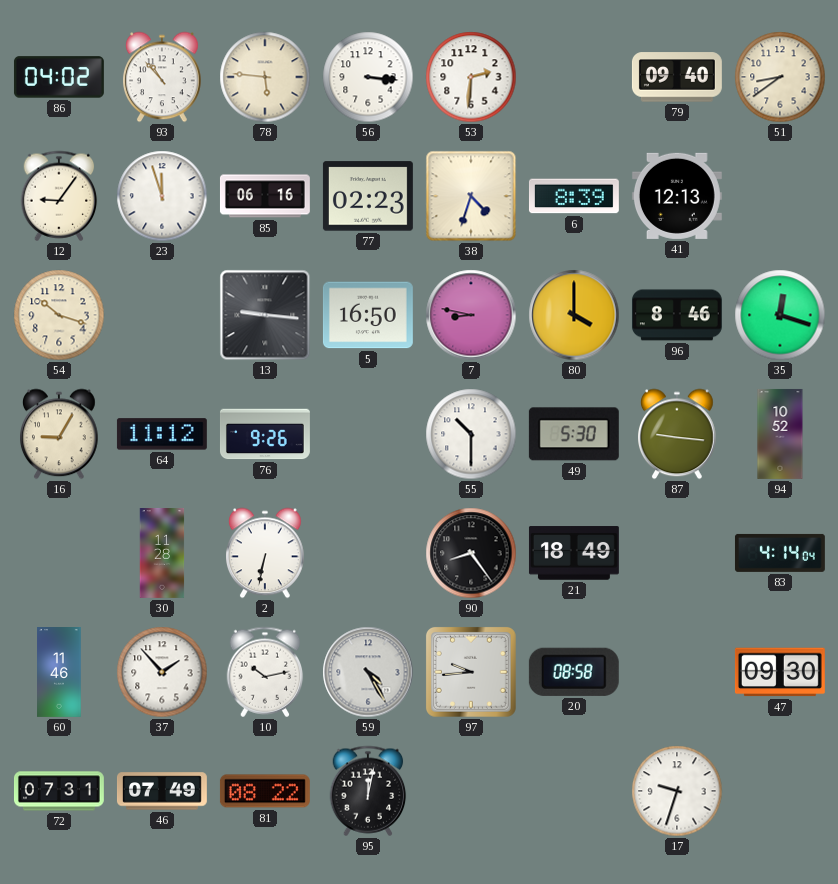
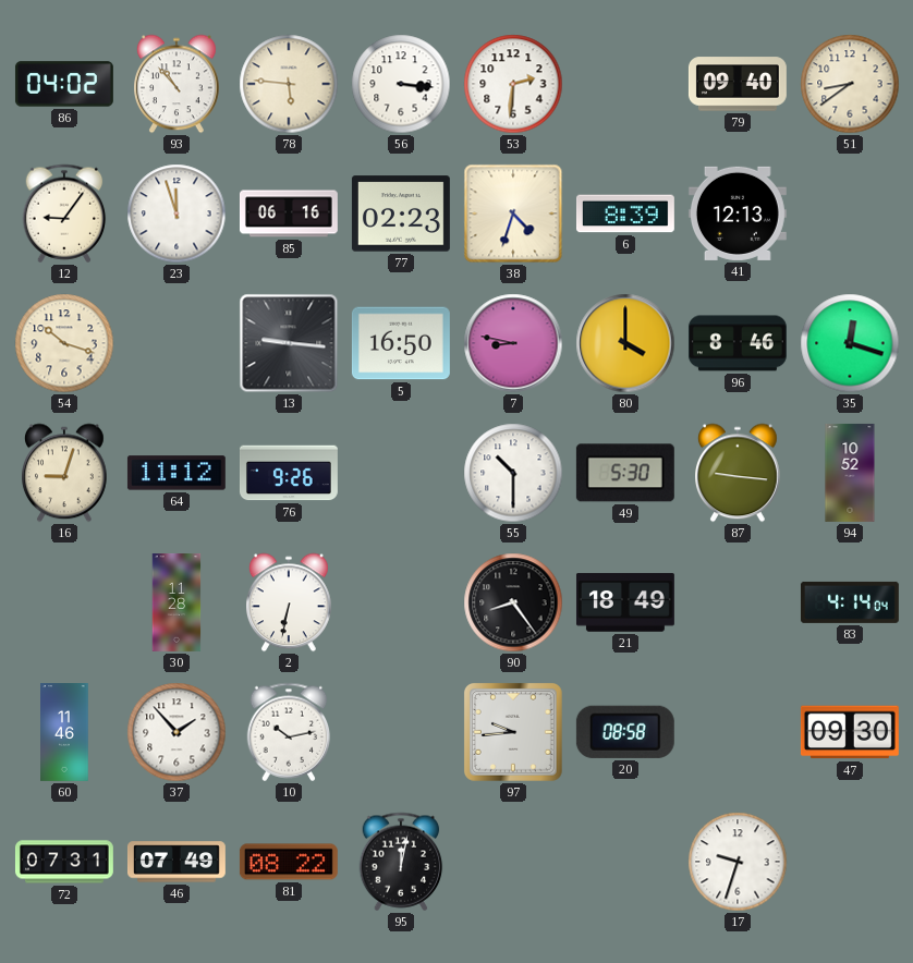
16: 9:05 -> 9:03
59: 4:25 -> none
